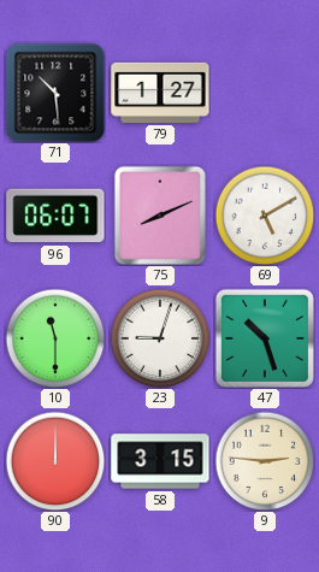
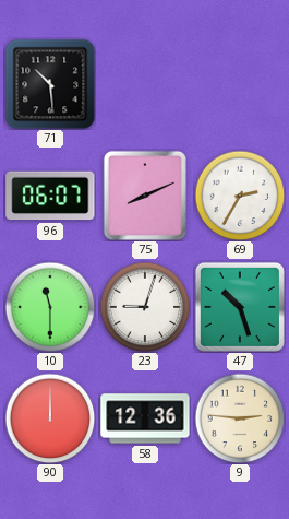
79: 1:27 -> none
69: 5:10 -> 2:35
58: 3:15 -> 12:36
